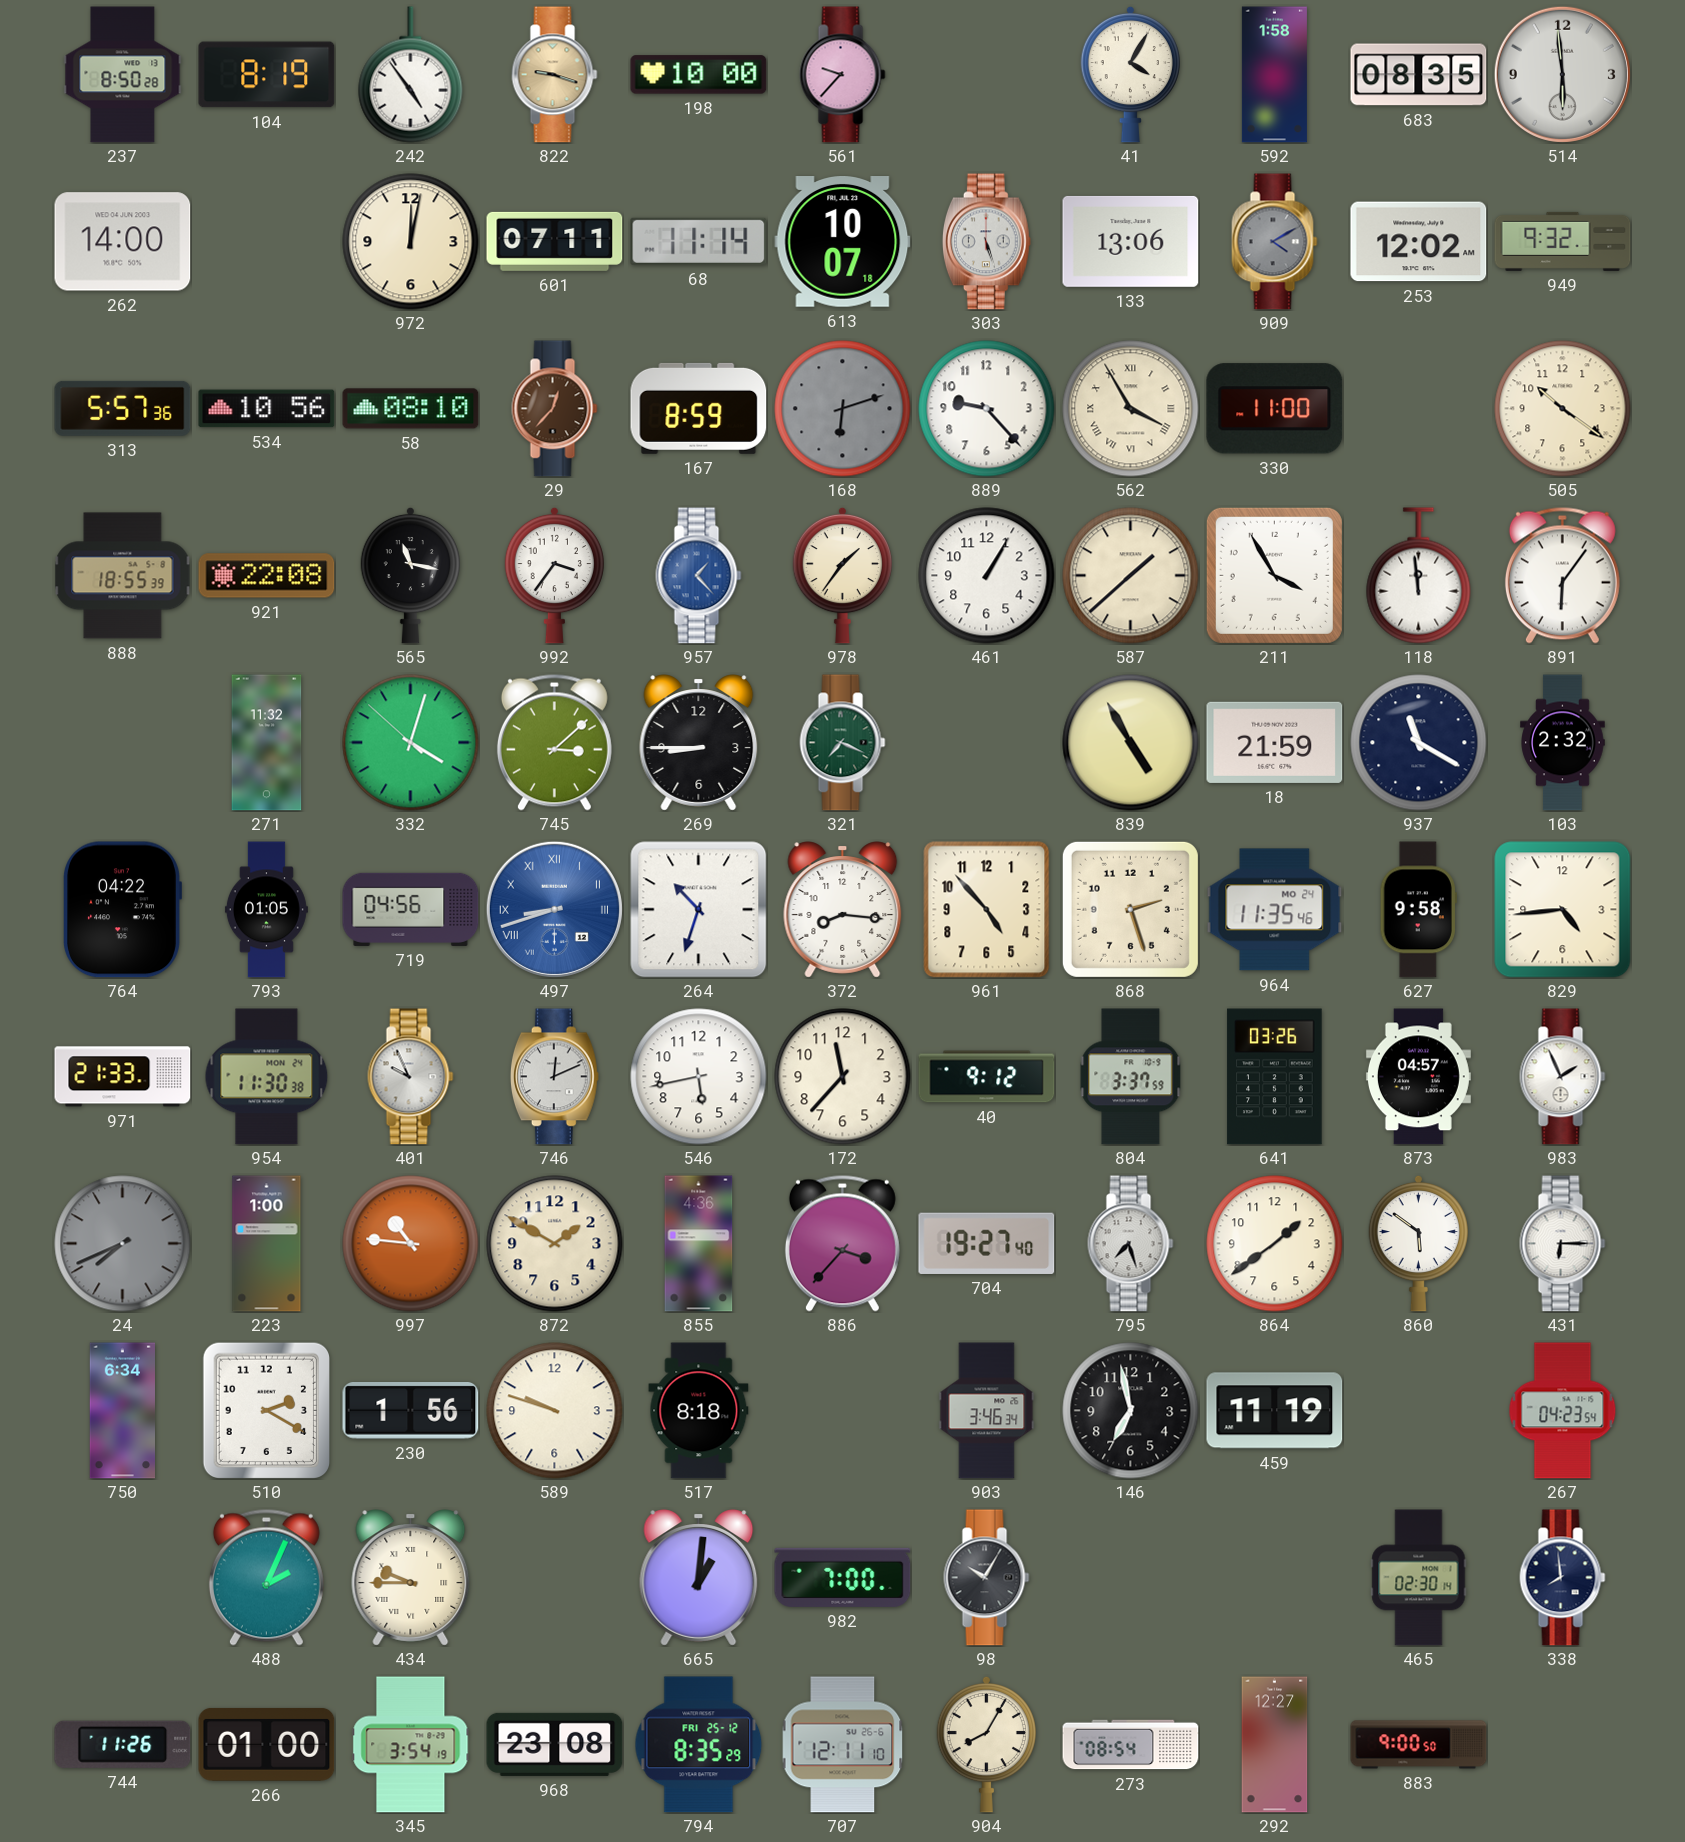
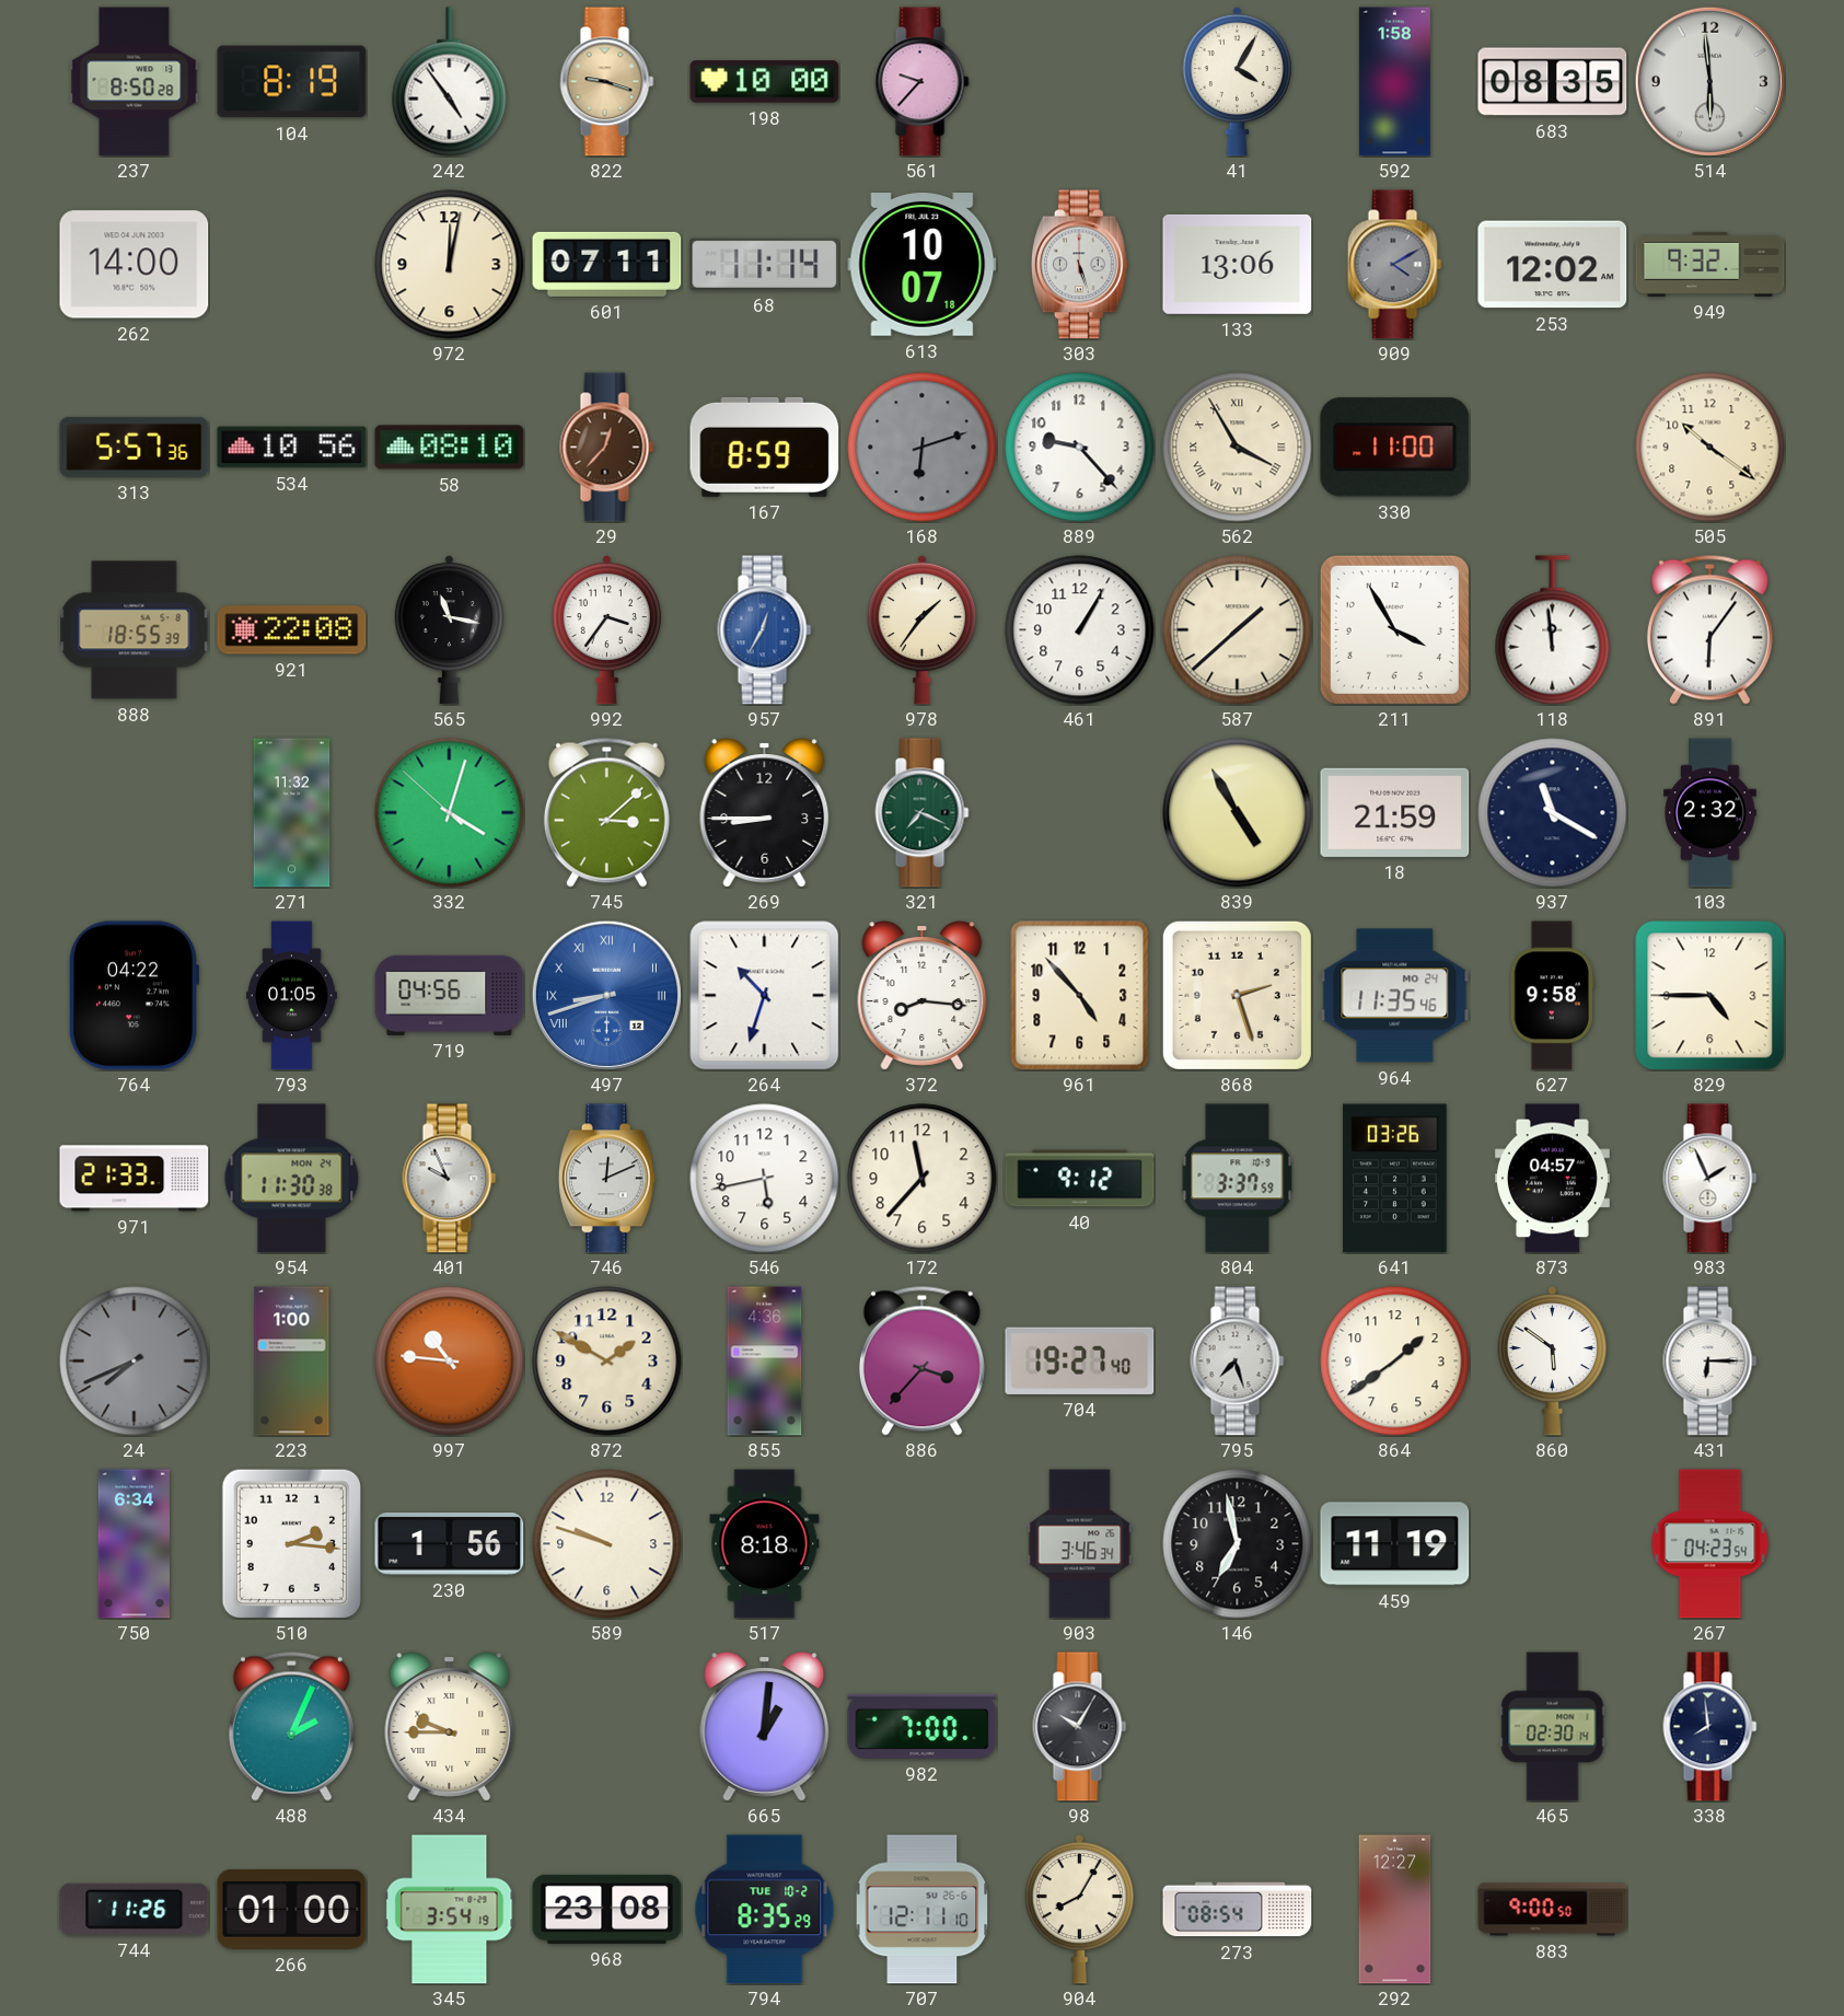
957: 1:23 -> 12:35
829: 4:44 -> 4:45
510: 2:20 -> 2:16
794 date: FRI 25-12 -> TUE 10-2
